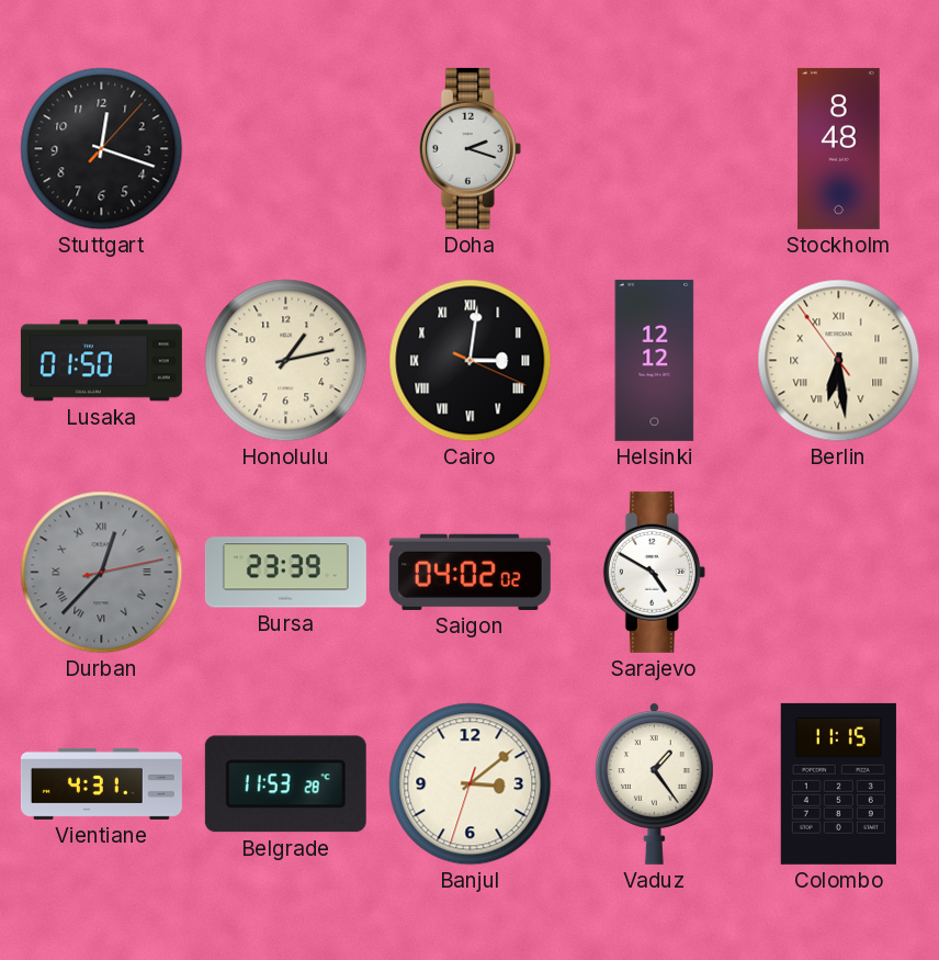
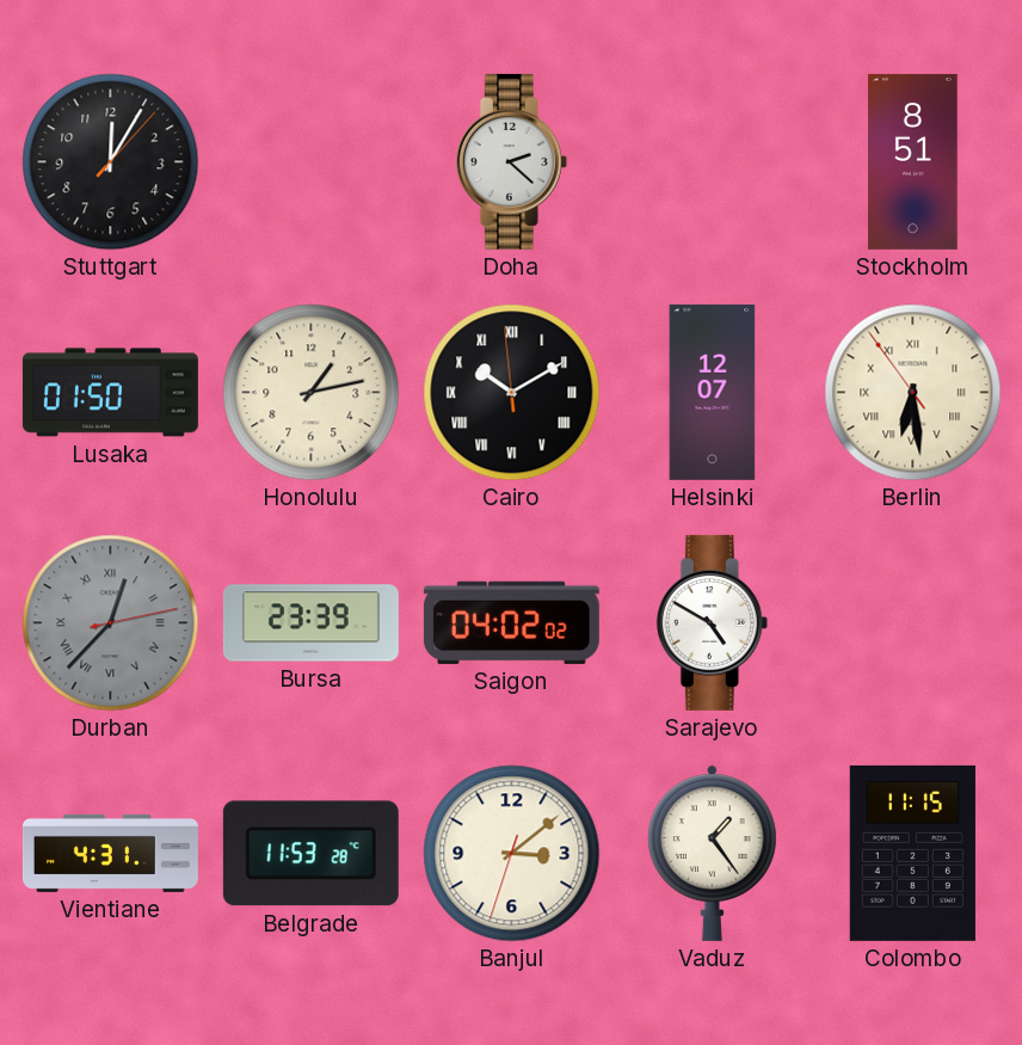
Stuttgart: 12:18 -> 12:05
Doha: 2:18 -> 2:22
Stockholm: 8:48 -> 8:51
Cairo: 3:01 -> 10:09
Helsinki: 12:12 -> 12:07
